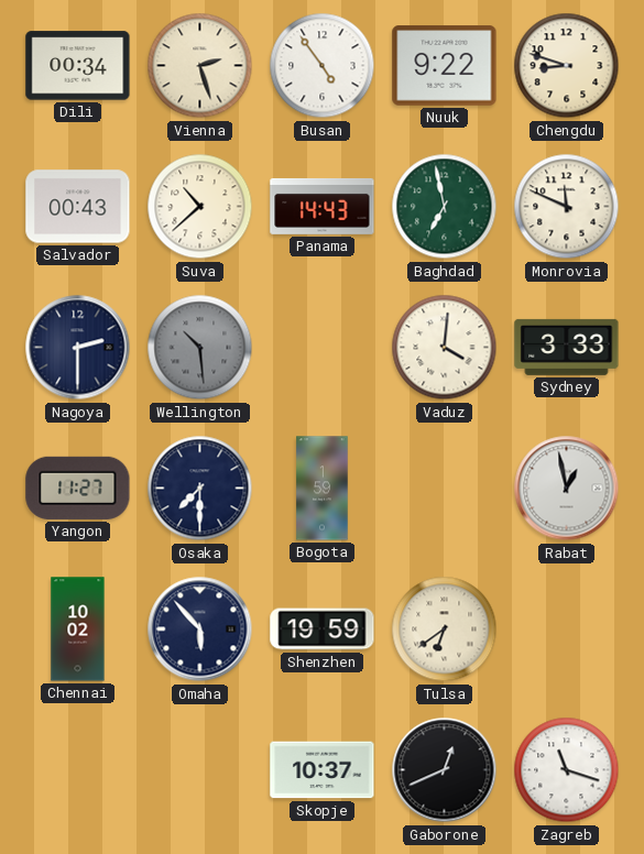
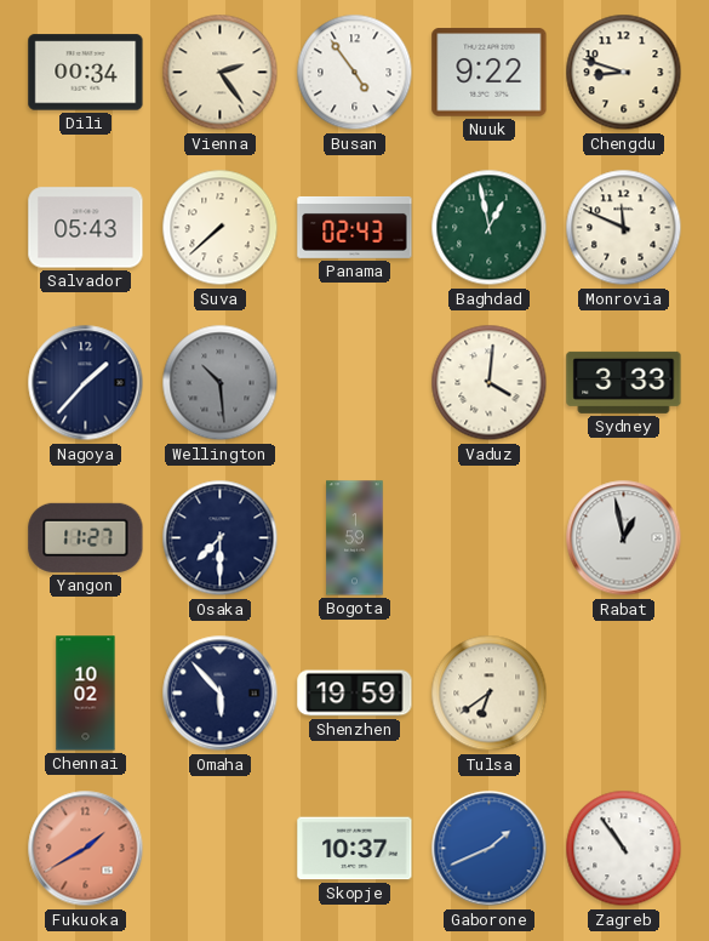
Vienna: 2:27 -> 2:24
Salvador: 00:43 -> 05:43
Suva: 10:38 -> 7:38
Panama: 14:43 -> 02:43
Baghdad: 6:58 -> 12:58
Nagoya: 2:30 -> 1:37
Fukuoka: none -> 1:40
Gaborone: 12:41 -> 1:41
Gaborone dial: black -> blue
Zagreb: 11:18 -> 10:54
